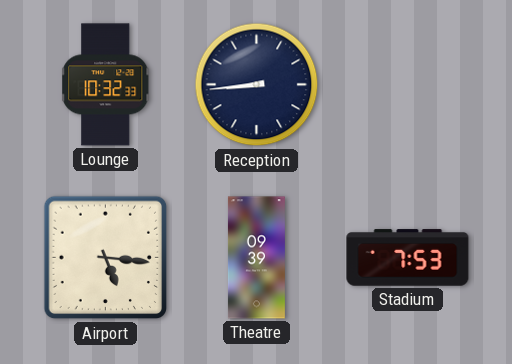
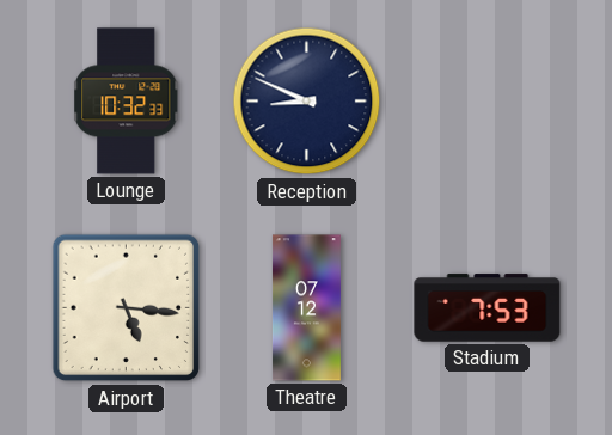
Reception: 8:44 -> 8:49
Theatre: 09:39 -> 07:12
